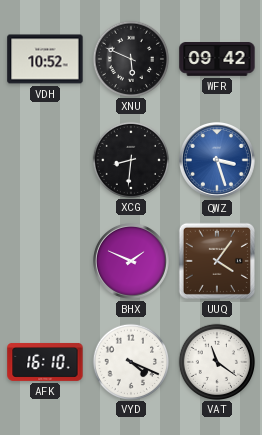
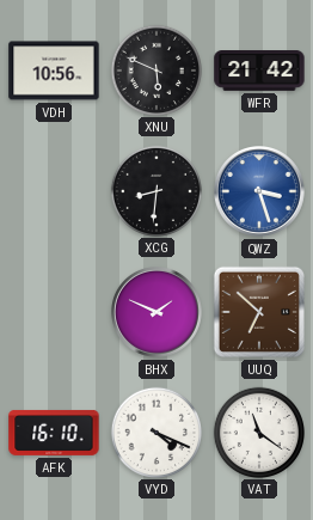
VDH: 10:52 -> 10:56
WFR: 09:42 -> 21:42
UUQ: 4:06 -> 6:52
